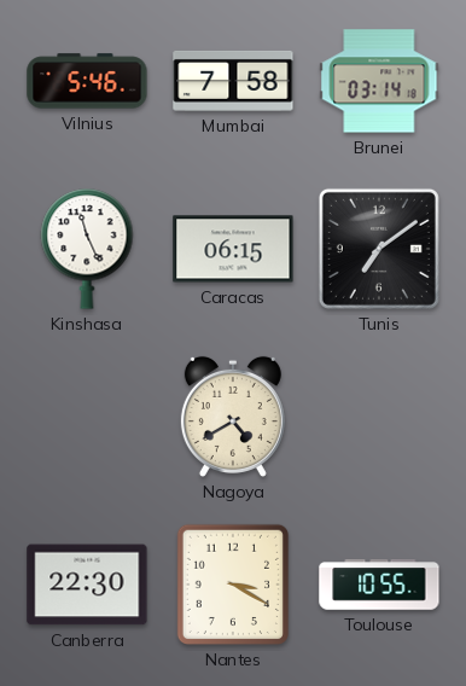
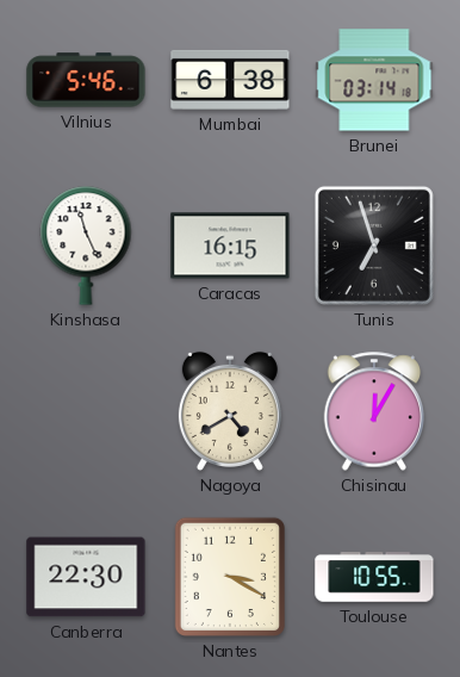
Mumbai: 7:58 -> 6:38
Caracas: 06:15 -> 16:15
Tunis: 7:09 -> 6:57
Chisinau: none -> 12:05
